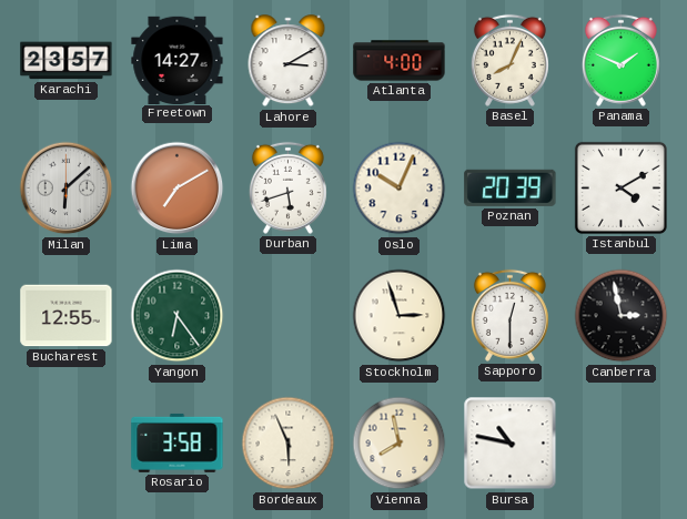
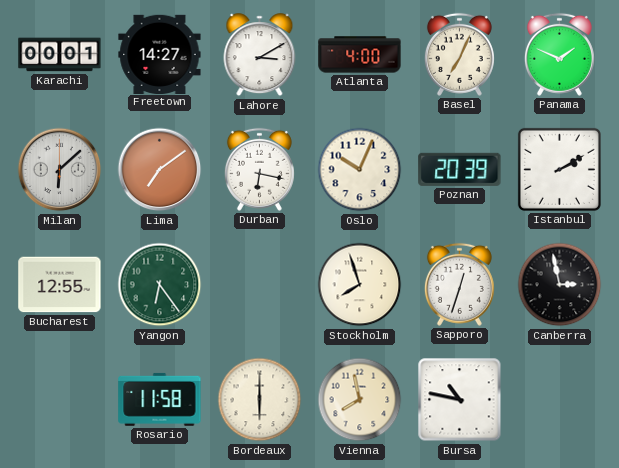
Karachi: 23:57 -> 00:01
Basel: 8:04 -> 7:04
Lima: 7:10 -> 7:09
Durban: 5:42 -> 6:17
Istanbul: 4:10 -> 2:10
Stockholm: 2:57 -> 7:57
Sapporo: 12:30 -> 12:33
Rosario: 3:58 -> 11:58
Bordeaux: 5:56 -> 6:00
